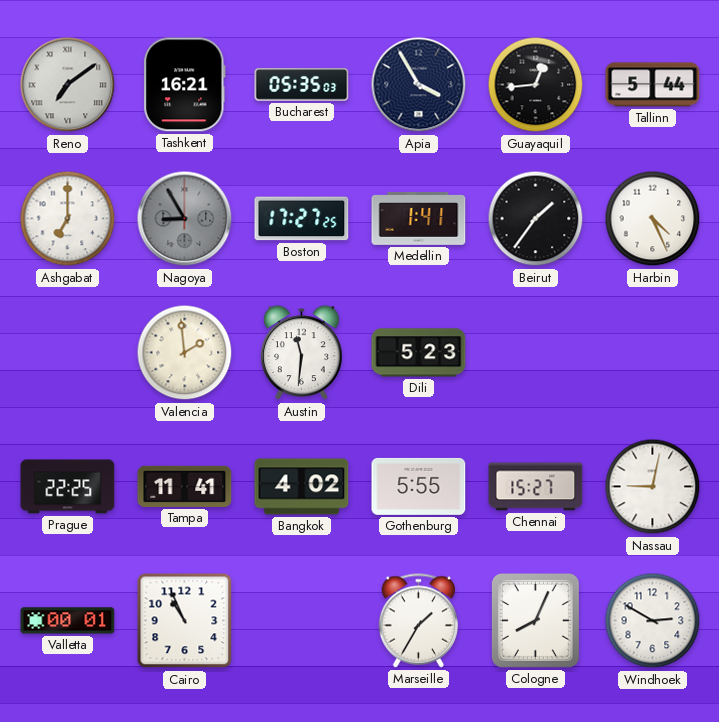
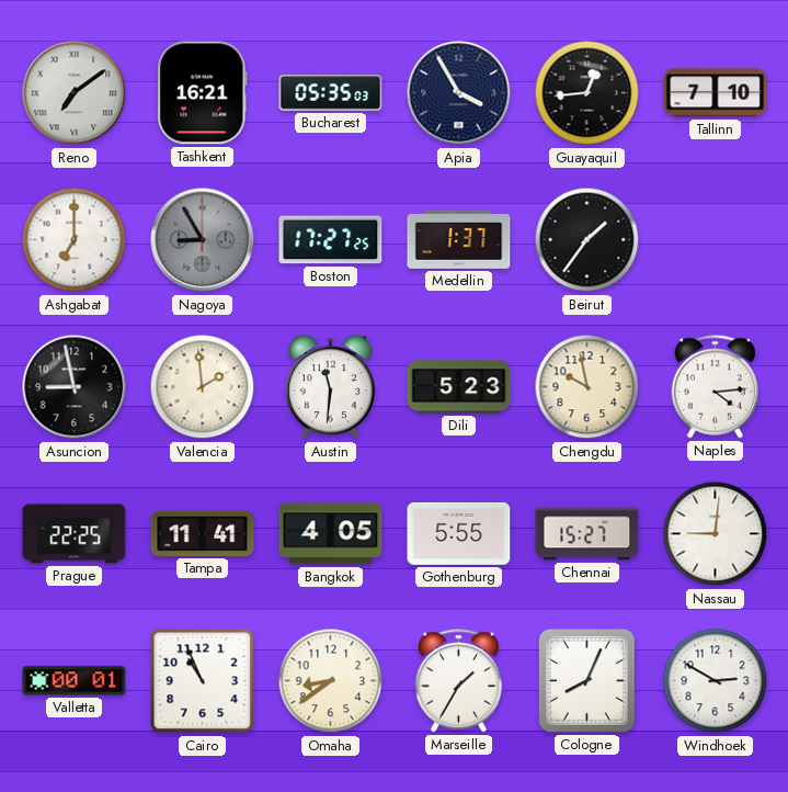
Tallinn: 5:44 -> 7:10
Medellin: 1:41 -> 1:37
Harbin: 4:26 -> none
Asuncion: none -> 8:58
Chengdu: none -> 9:58
Naples: none -> 4:14
Bangkok: 4:02 -> 4:05
Nassau: 9:02 -> 9:01
Omaha: none -> 8:39
